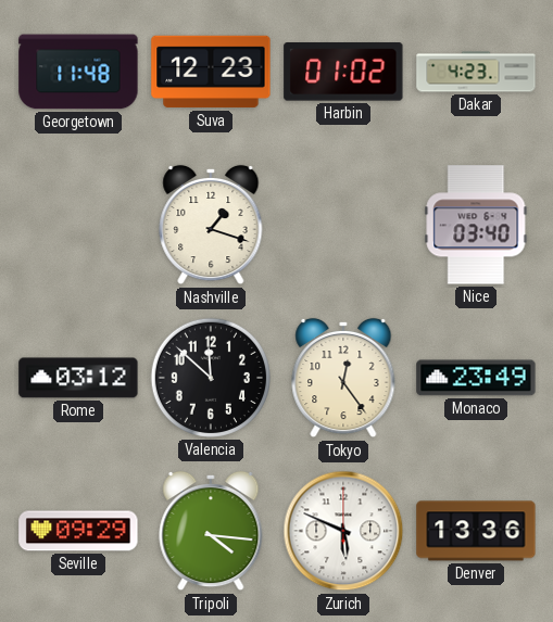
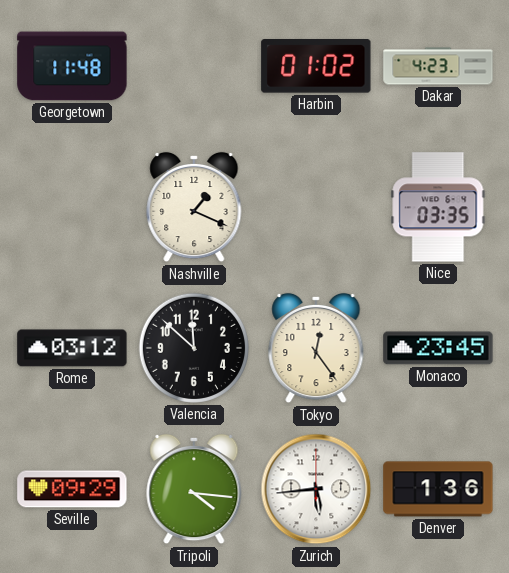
Suva: 12:23 -> none
Nashville: 1:18 -> 1:19
Nice: 03:40 -> 03:35
Monaco: 23:49 -> 23:45
Zurich: 5:49 -> 5:44
Denver: 13:36 -> 1:36
